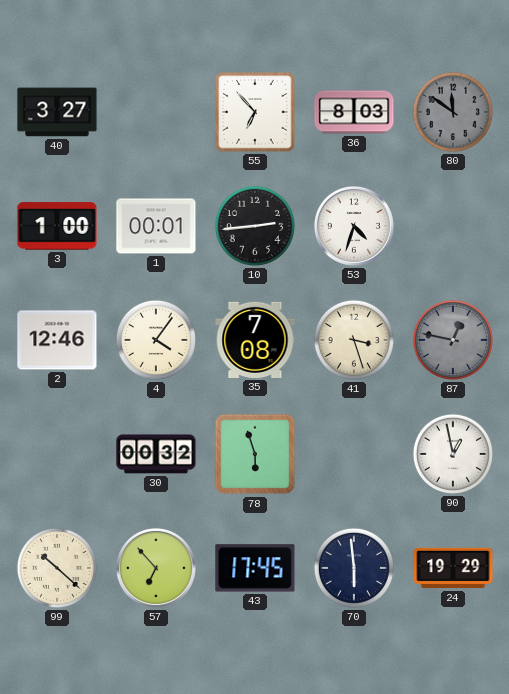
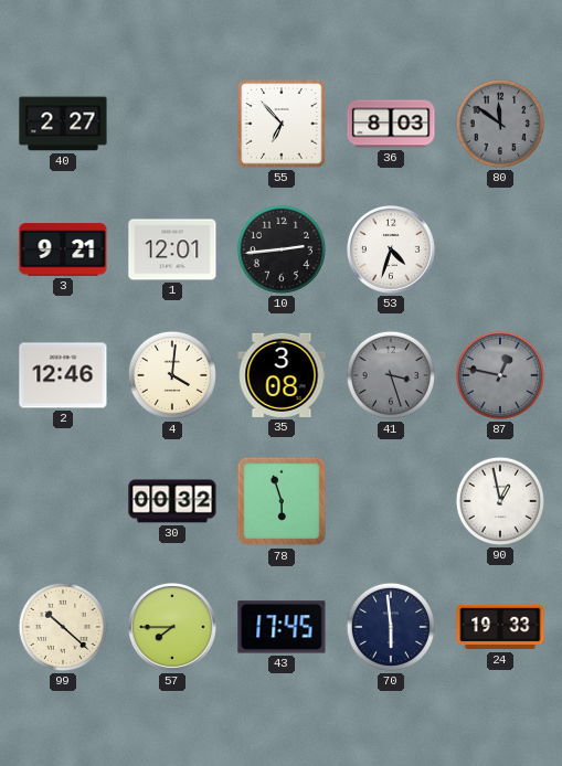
40: 3:27 -> 2:27
3: 1:00 -> 9:21
1: 00:01 -> 12:01
4: 4:06 -> 4:01
35: 7:08 -> 3:08
41 dial: cream -> grey
57: 6:53 -> 7:45
24: 19:29 -> 19:33
